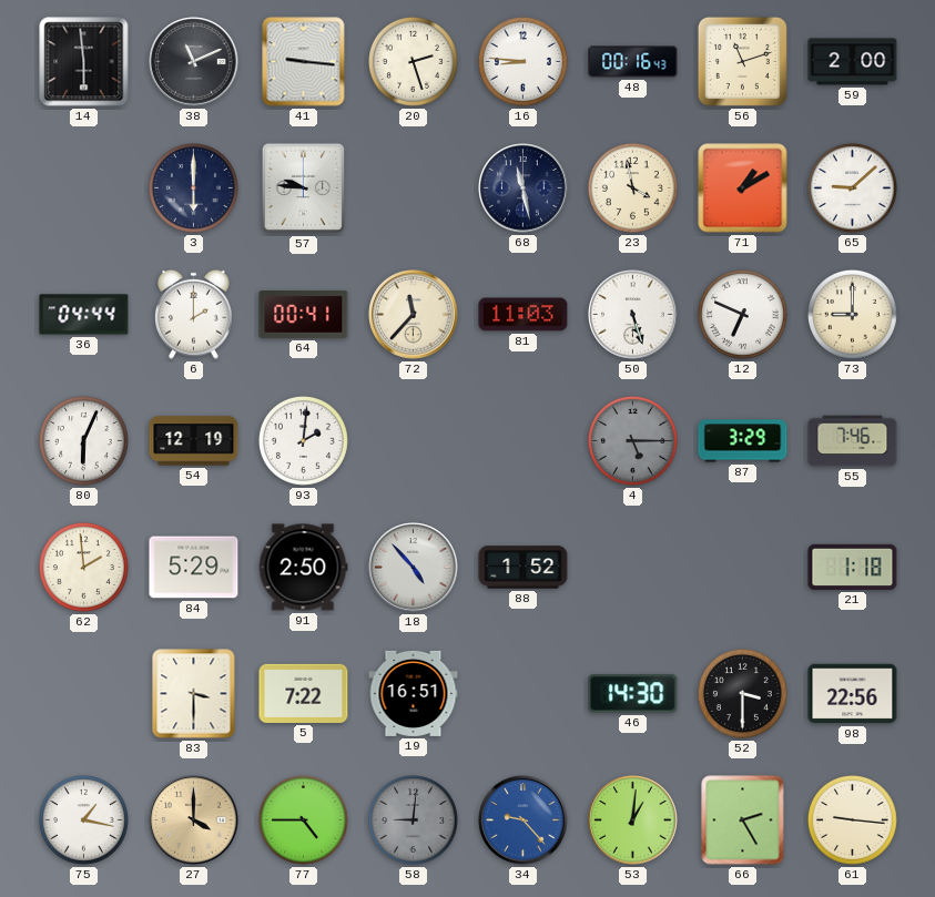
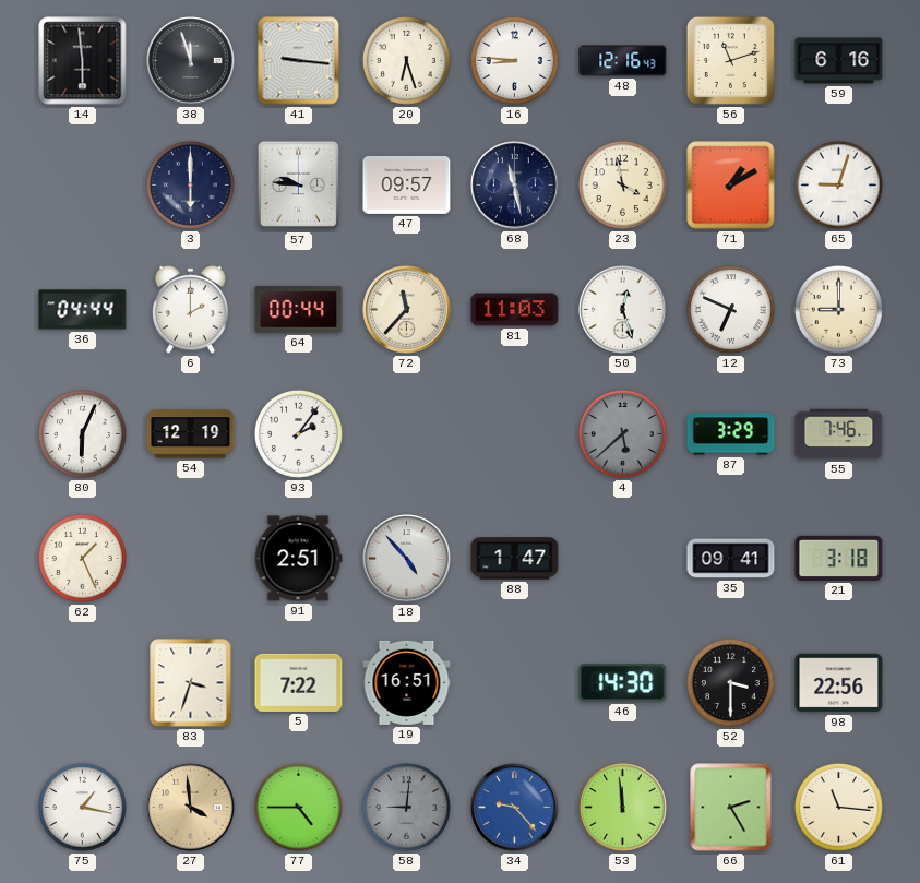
38: 11:11 -> 11:57
20: 2:27 -> 6:27
48: 00:16 -> 12:16
59: 2:00 -> 6:16
47: none -> 09:57
65: 9:08 -> 9:03
64: 00:41 -> 00:44
50: 5:27 -> 12:27
93: 2:01 -> 2:06
4: 5:15 -> 5:38
62: 1:59 -> 1:26
84: 5:29 -> none
91: 2:50 -> 2:51
88: 1:52 -> 1:47
35: none -> 09:41
21: 1:18 -> 3:18
83: 3:30 -> 3:33
27: 4:00 -> 3:59
53: 1:01 -> 11:59
61: 9:16 -> 11:16
